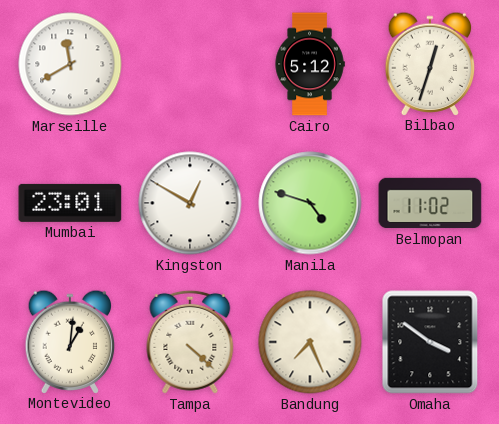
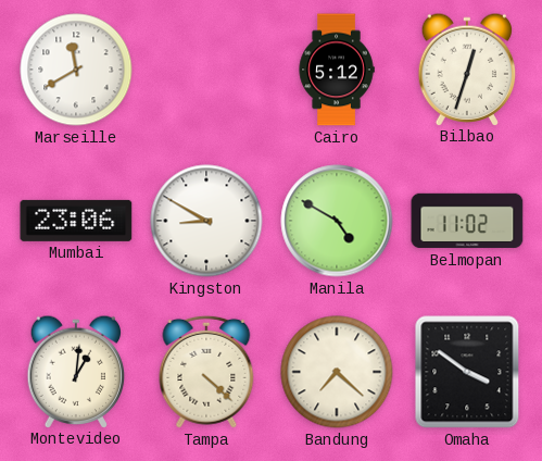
Mumbai: 23:01 -> 23:06
Kingston: 12:50 -> 8:50
Manila: 4:48 -> 4:50
Bandung: 7:26 -> 7:22
